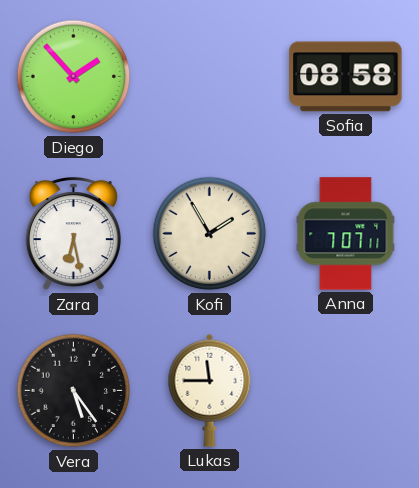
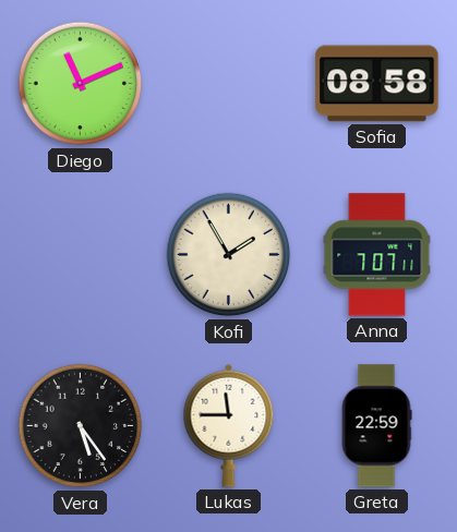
Diego: 1:53 -> 11:11
Zara: 6:28 -> none
Greta: none -> 22:59
